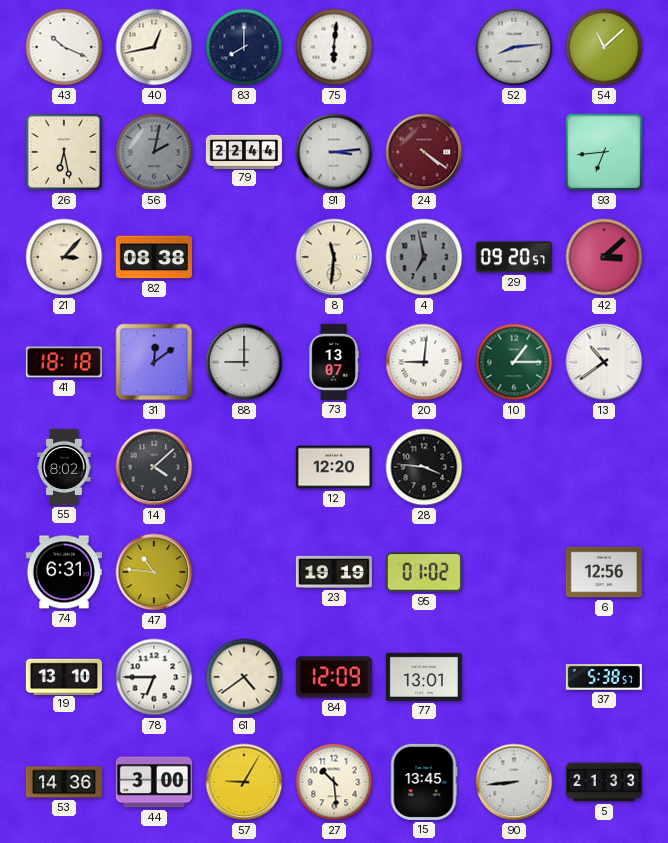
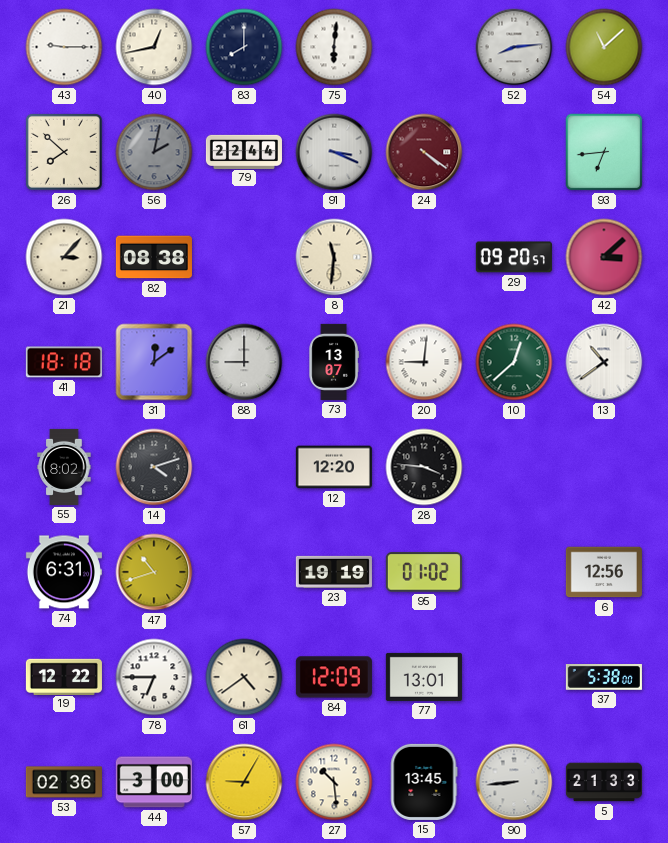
43: 10:19 -> 9:15
26: 6:28 -> 7:52
91: 3:14 -> 3:19
4: 6:58 -> none
10: 1:15 -> 12:38
14: 4:08 -> 4:12
47: 10:46 -> 10:42
19: 13:10 -> 12:22
37: 5:38:57 -> 5:38:00
53: 14:36 -> 02:36
